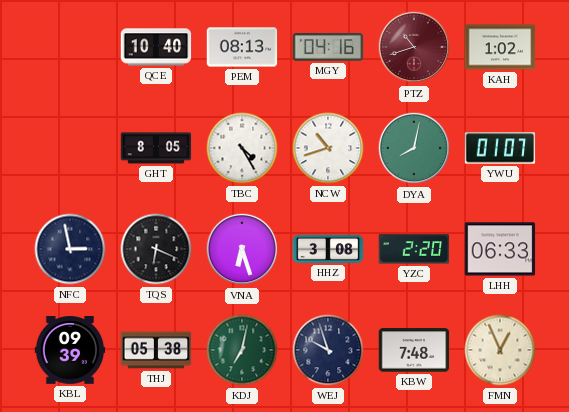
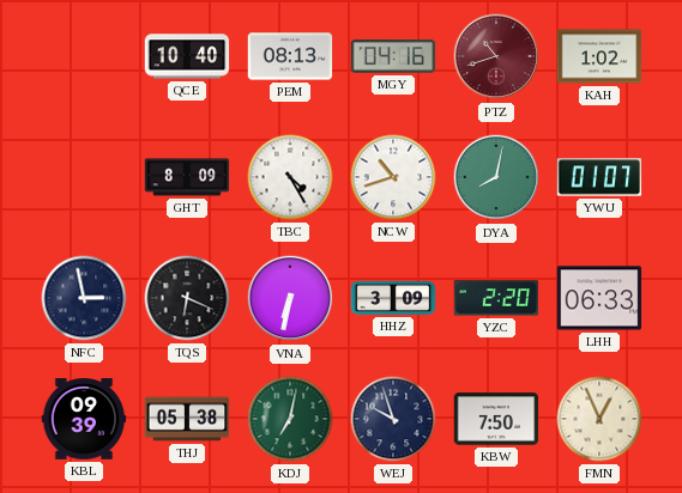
GHT: 8:05 -> 8:09
VNA: 6:27 -> 6:32
HHZ: 3:08 -> 3:09
KBW: 7:48 -> 7:50
